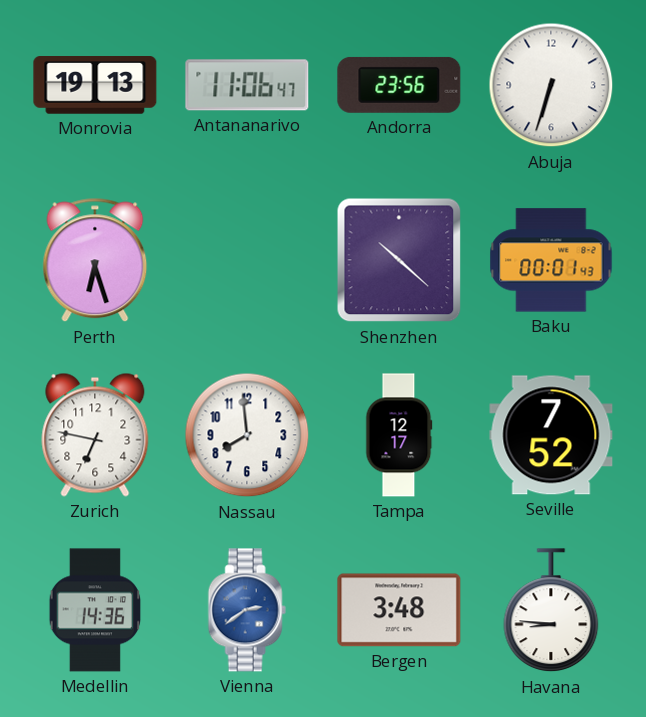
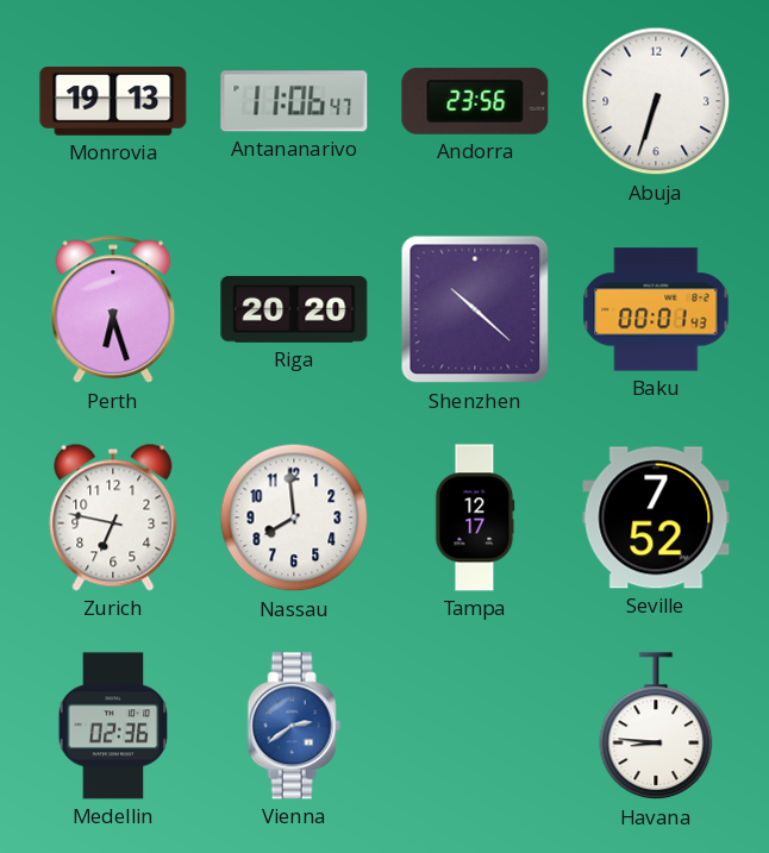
Riga: none -> 20:20
Medellin: 14:36 -> 02:36
Bergen: 3:48 -> none
